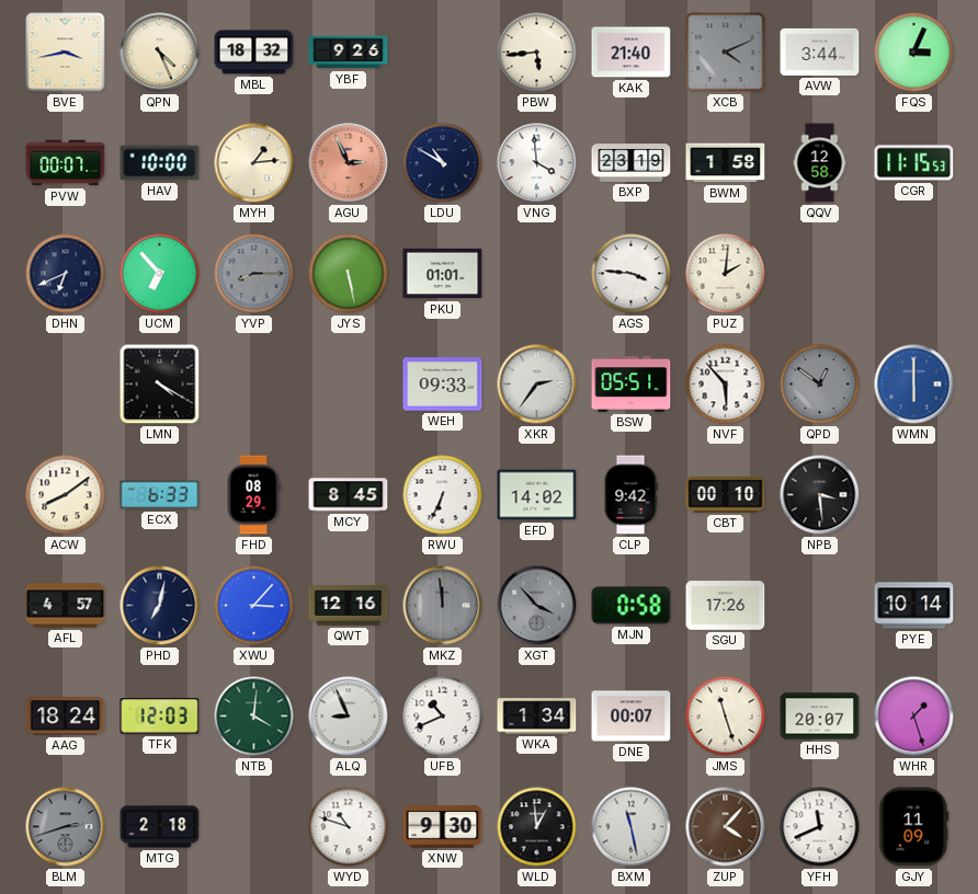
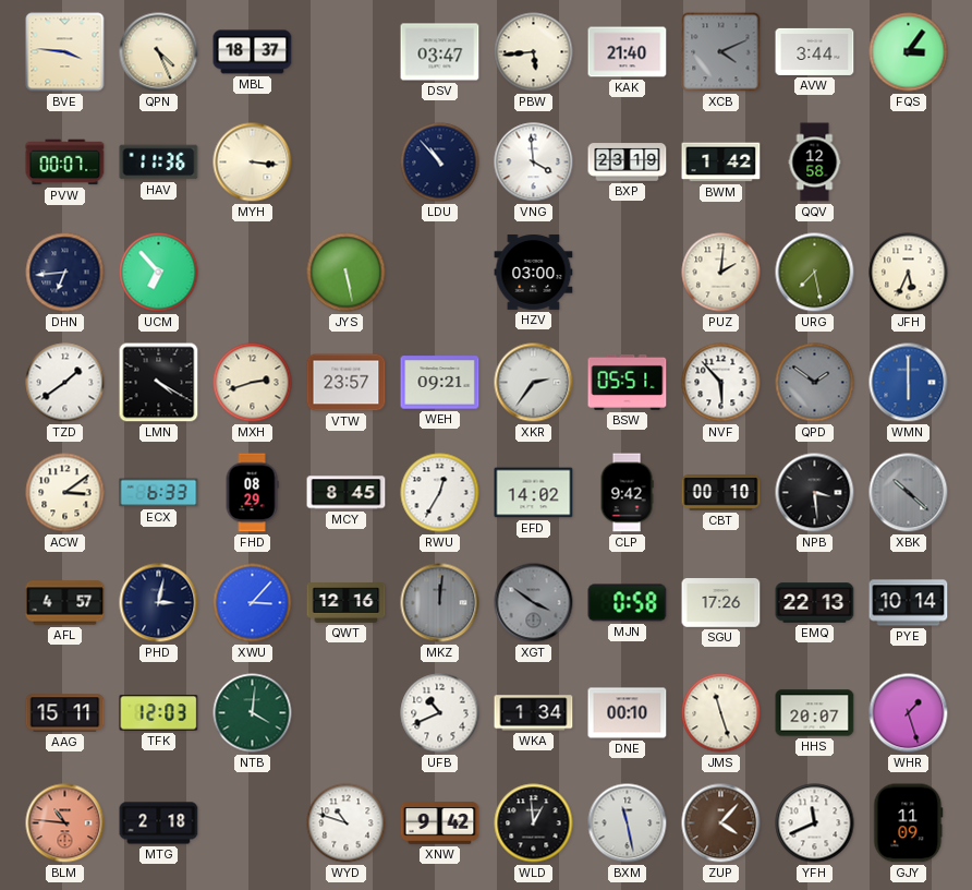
BVE: 3:43 -> 3:46
MBL: 18:32 -> 18:37
YBF: 9:26 -> none
DSV: none -> 03:47
FQS: 3:04 -> 3:06
HAV: 10:00 -> 11:36
MYH: 1:14 -> 3:16
AGU: 2:56 -> none
LDU: 10:50 -> 10:53
BWM: 1:58 -> 1:42
CGR: 11:15 -> none
DHN: 6:41 -> 6:44
YVP: 8:15 -> none
PKU: 01:01 -> none
HZV: none -> 03:00
AGS: 3:46 -> none
URG: none -> 7:28
JFH: none -> 5:34
TZD: none -> 1:39
MXH: none -> 2:42
VTW: none -> 23:57
WEH: 09:33 -> 09:21
QPD: 12:51 -> 1:51
ACW: 8:09 -> 3:09
RWU: 6:34 -> 12:35
XBK: none -> 10:22
PHD: 7:02 -> 3:02
MKZ: 11:59 -> 12:01
XGT: 3:53 -> 3:51
EMQ: none -> 22:13
AAG: 18:24 -> 15:11
ALQ: 8:56 -> none
DNE: 00:07 -> 00:10
BLM: 2:42 -> 10:46
BLM dial: grey -> salmon
XNW: 9:30 -> 9:42
